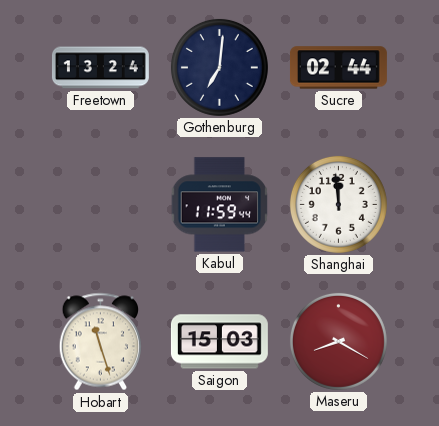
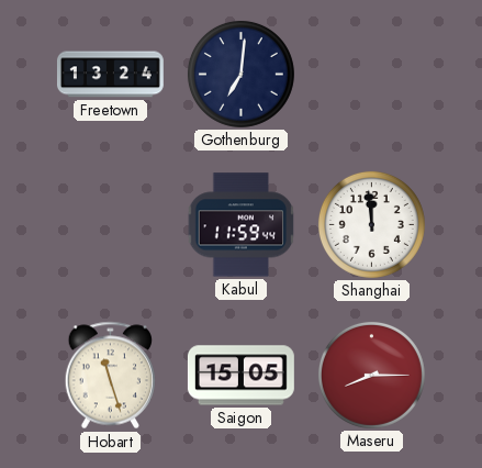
Sucre: 02:44 -> none
Saigon: 15:03 -> 15:05
Maseru: 8:20 -> 8:15
